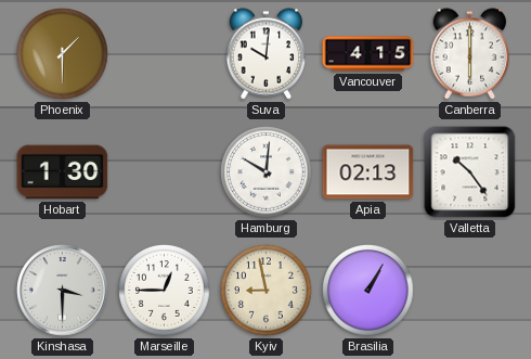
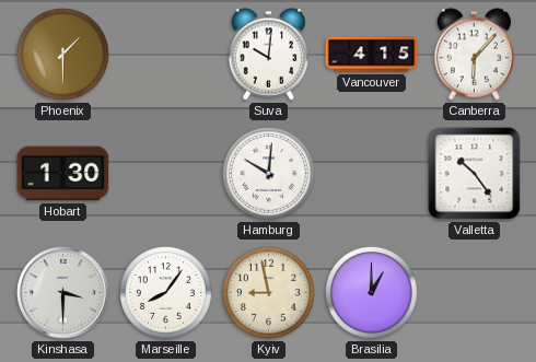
Canberra: 6:00 -> 6:07
Apia: 02:13 -> none
Marseille: 12:45 -> 8:06
Brasilia: 1:05 -> 1:00
